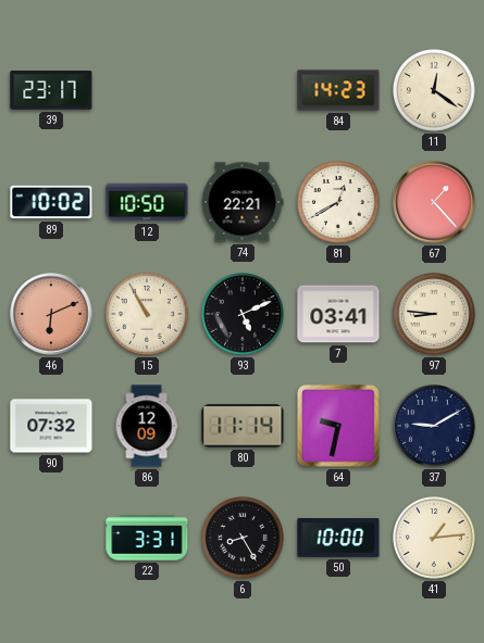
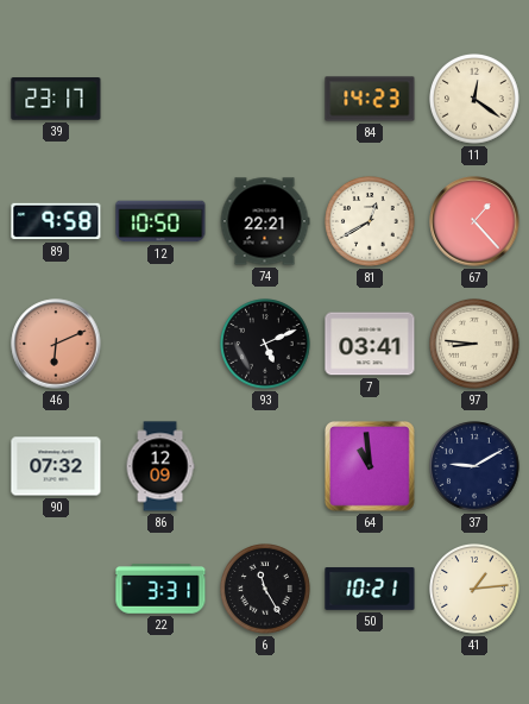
89: 10:02 -> 9:58
15: 10:55 -> none
80: 11:14 -> none
64: 9:32 -> 10:59
6: 8:25 -> 11:25
50: 10:00 -> 10:21
